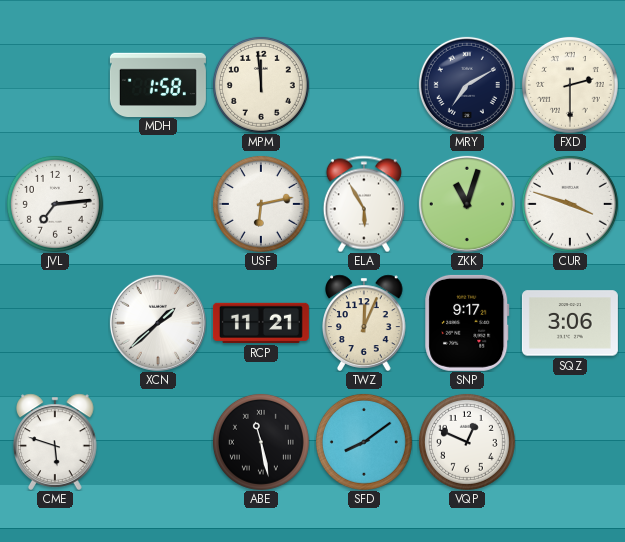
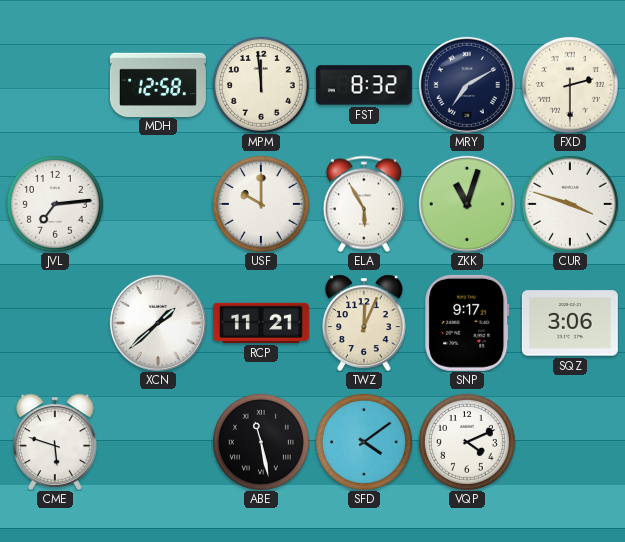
MDH: 1:58 -> 12:58
FST: none -> 8:32
USF: 6:13 -> 10:00
SFD: 8:09 -> 4:09
VQP: 12:49 -> 4:11
